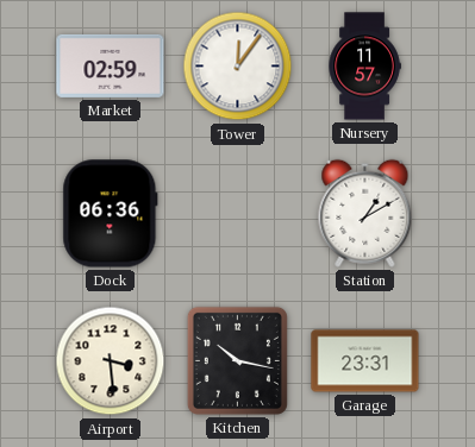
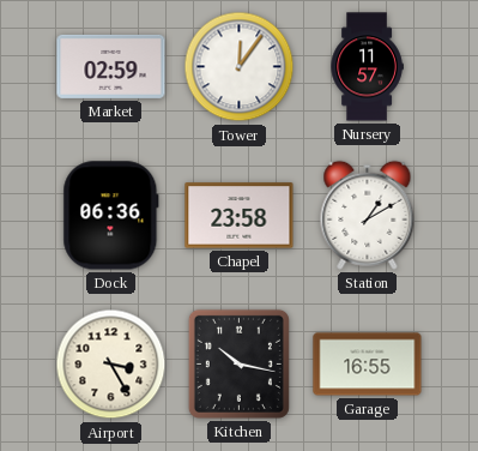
Chapel: none -> 23:58
Airport: 3:29 -> 3:25
Garage: 23:31 -> 16:55
